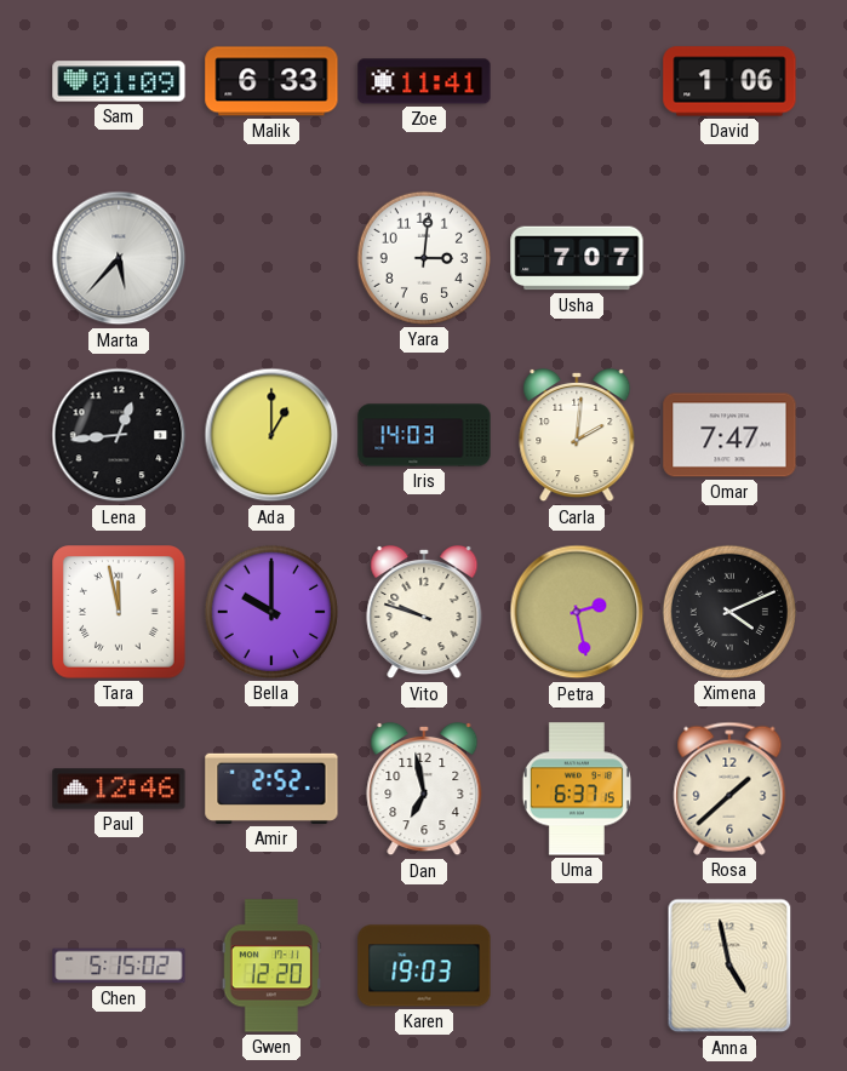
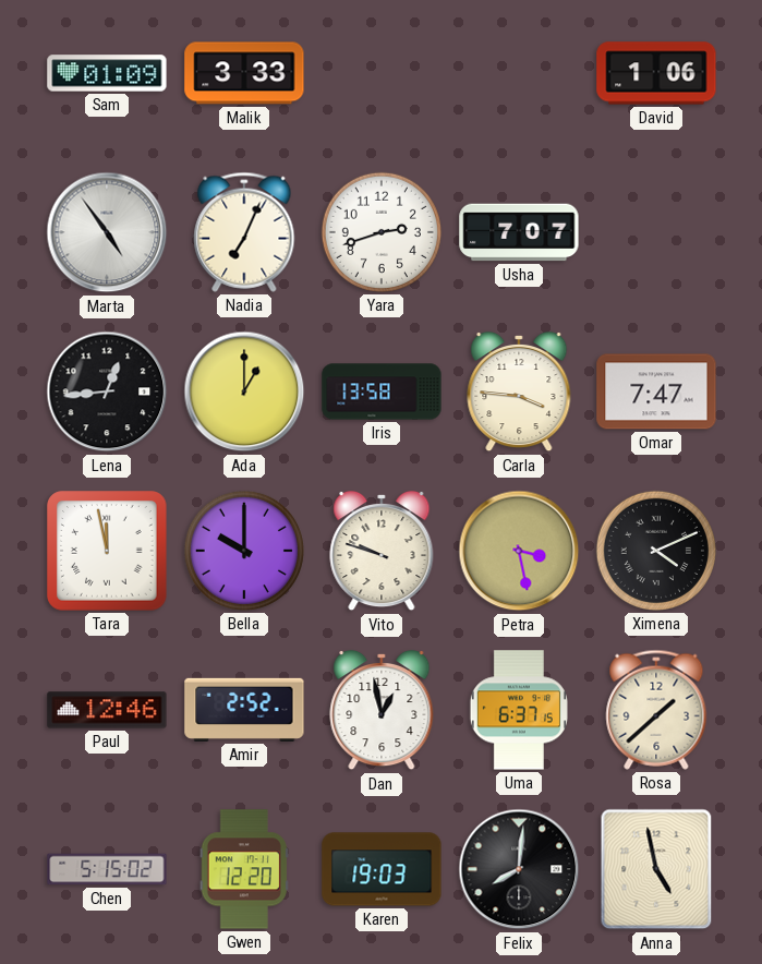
Malik: 6:33 -> 3:33
Zoe: 11:41 -> none
Marta: 5:37 -> 4:54
Nadia: none -> 7:04
Yara: 3:01 -> 2:42
Iris: 14:03 -> 13:58
Carla: 2:01 -> 3:46
Petra: 2:28 -> 3:28
Dan: 6:58 -> 12:58
Felix: none -> 8:01
